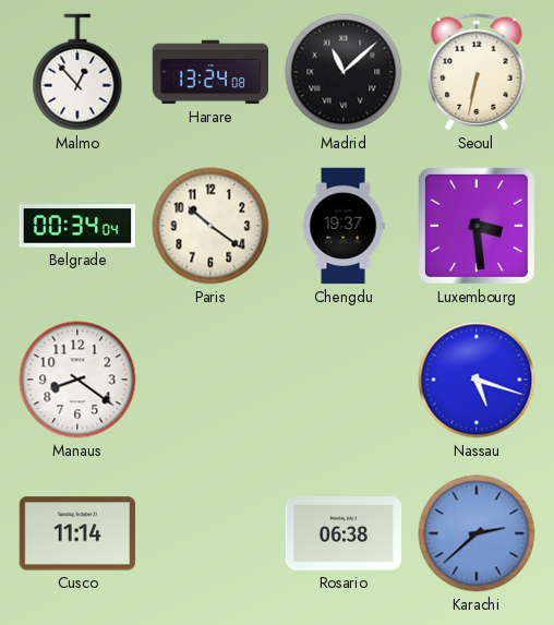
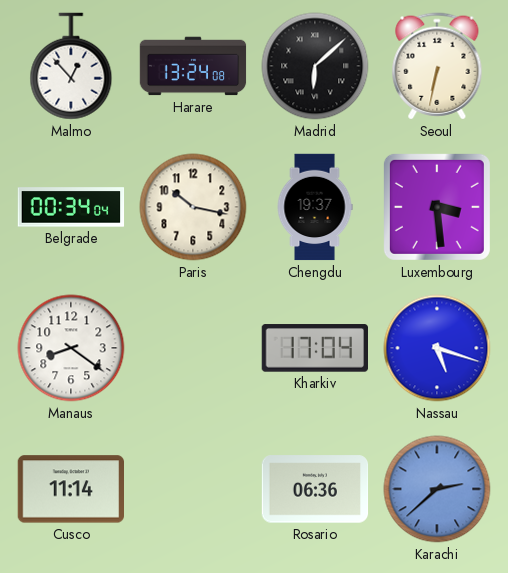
Madrid: 11:08 -> 6:08
Paris: 10:21 -> 10:17
Kharkiv: none -> 17:04
Rosario: 06:38 -> 06:36
